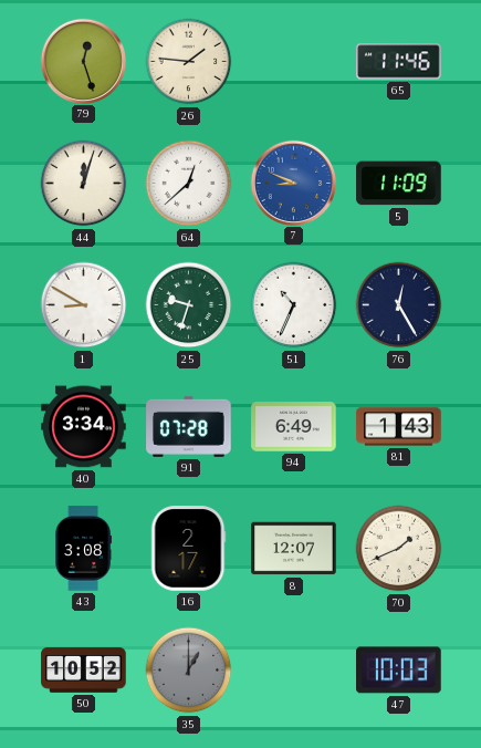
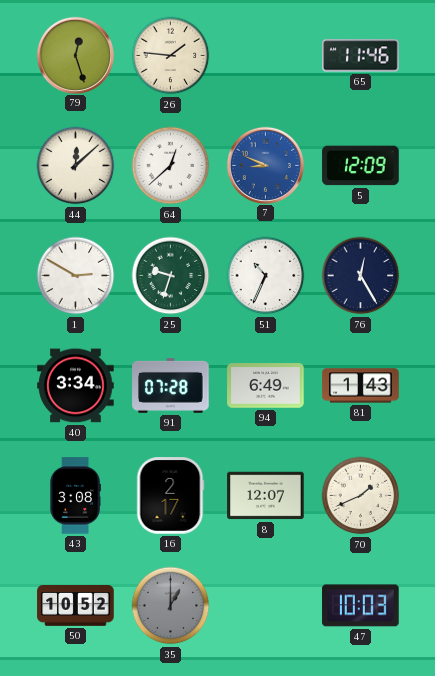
44: 12:03 -> 12:08
5: 11:09 -> 12:09
1: 8:50 -> 2:50
